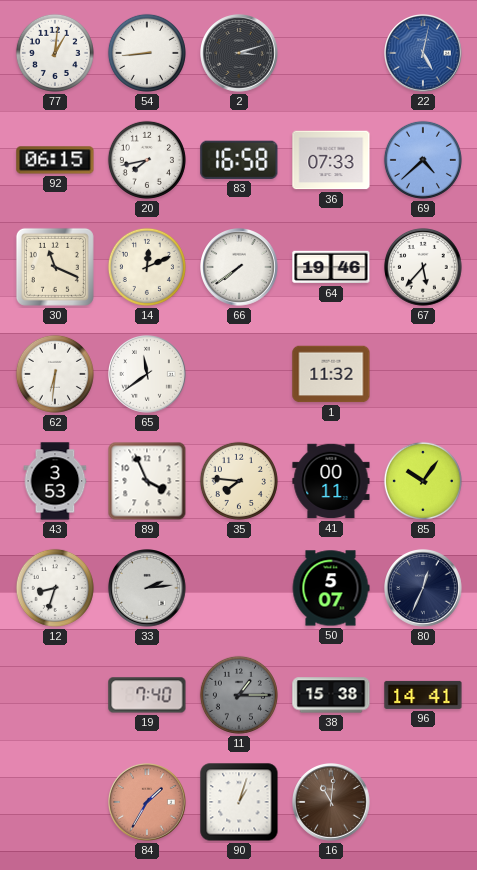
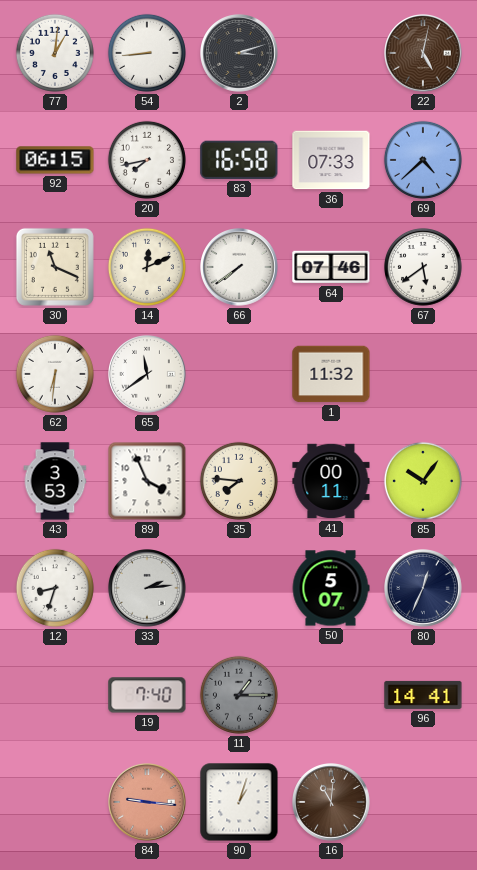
22 dial: blue -> brown
64: 19:46 -> 07:46
67: 5:37 -> 5:39
38: 15:38 -> none
84: 1:35 -> 9:16
